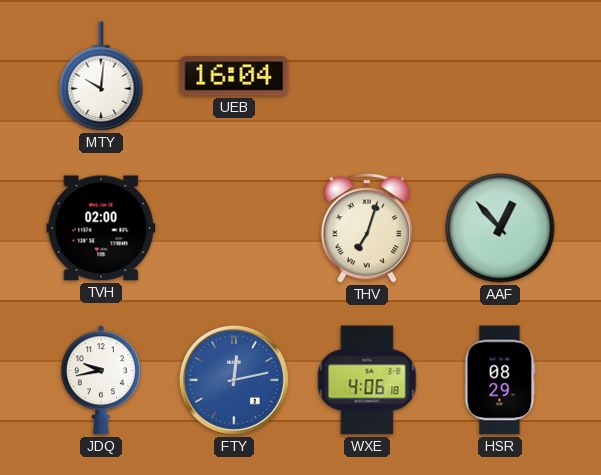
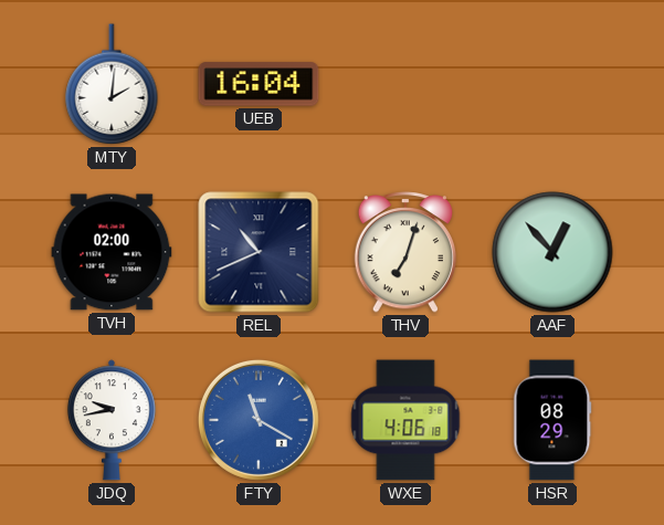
MTY: 10:01 -> 2:01
REL: none -> 10:41
FTY: 12:13 -> 11:20
